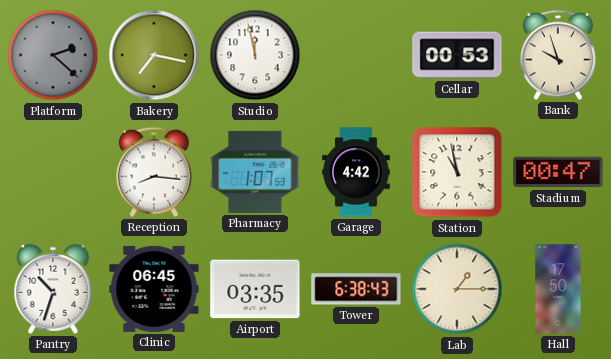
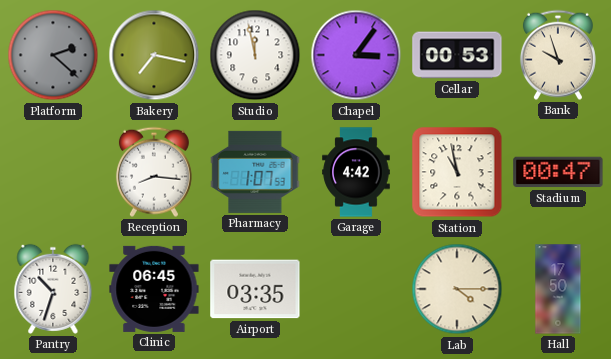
Chapel: none -> 3:06
Tower: 6:38 -> none
Lab: 1:15 -> 4:15
